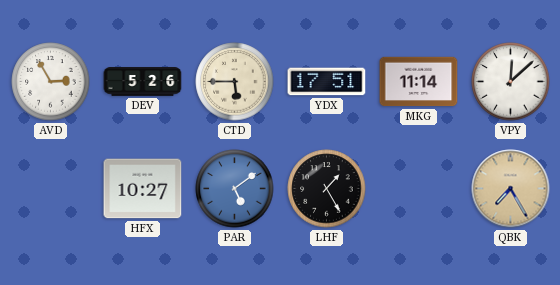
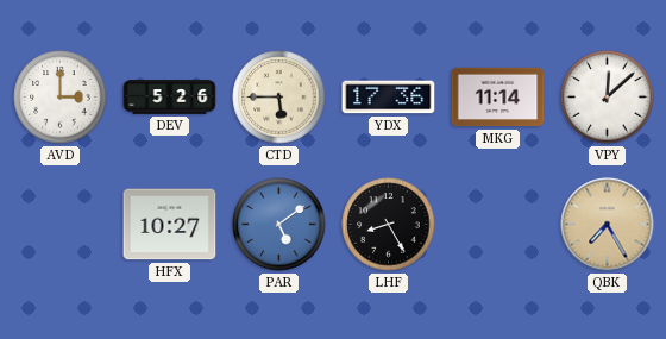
AVD: 2:55 -> 3:00
YDX: 17:51 -> 17:36
LHF: 1:25 -> 8:25
